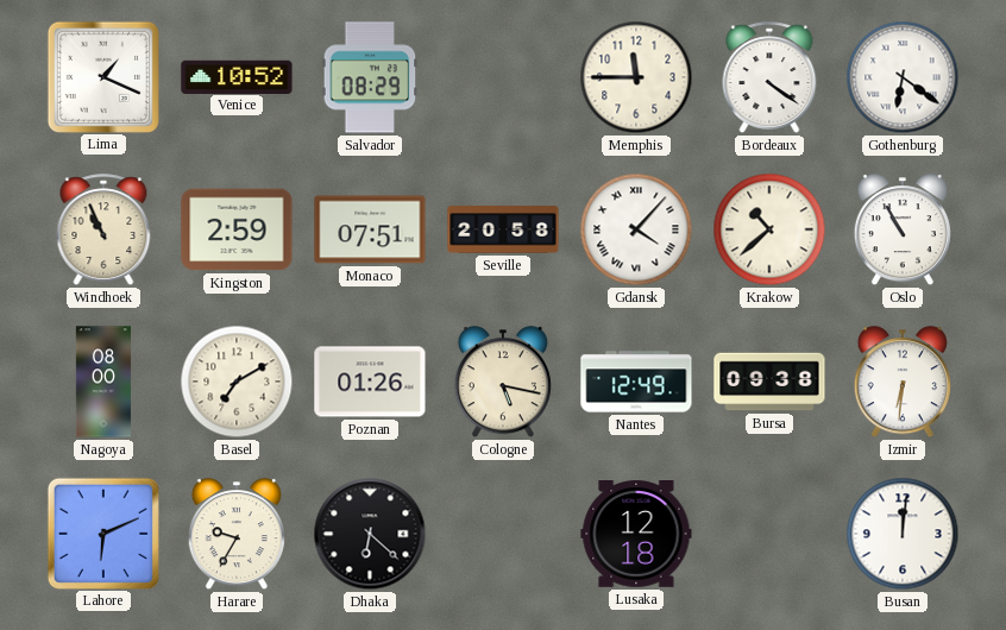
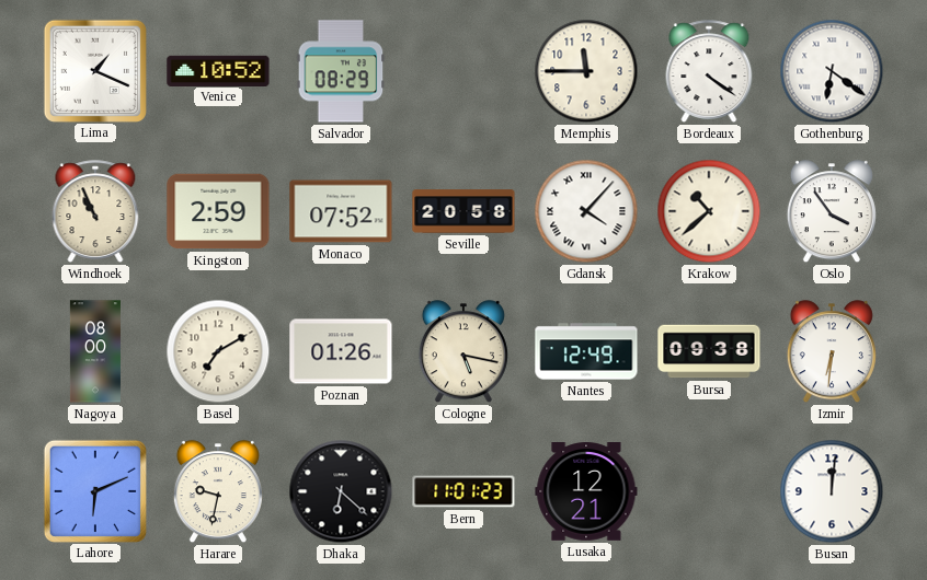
Monaco: 07:51 -> 07:52
Oslo: 10:55 -> 3:54
Harare: 9:35 -> 9:32
Bern: none -> 11:01
Lusaka: 12:18 -> 12:21
